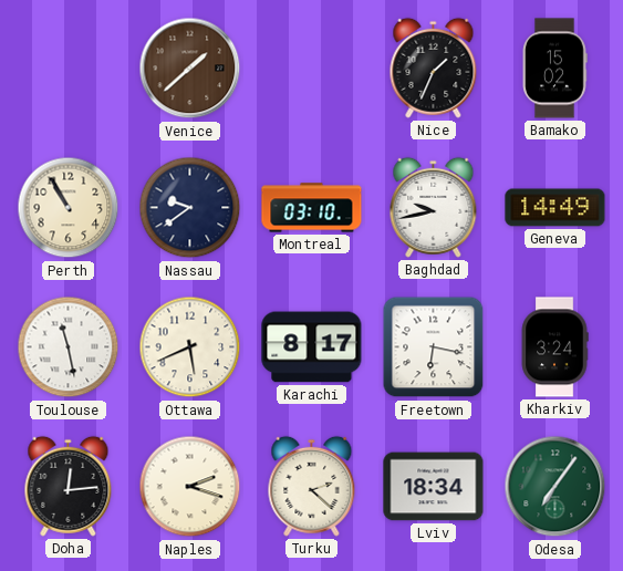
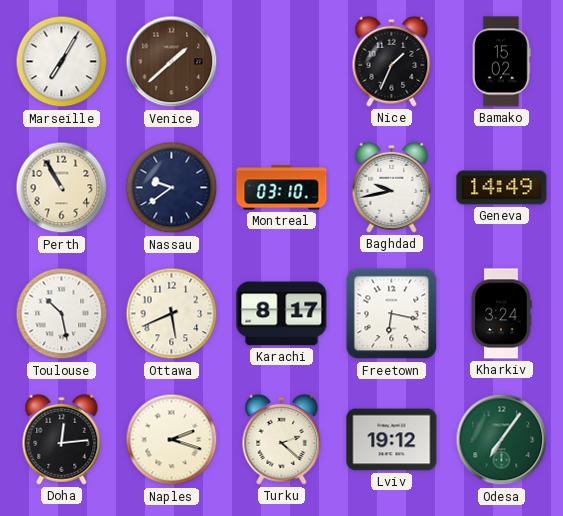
Marseille: none -> 7:05
Toulouse: 11:28 -> 10:28
Lviv: 18:34 -> 19:12
